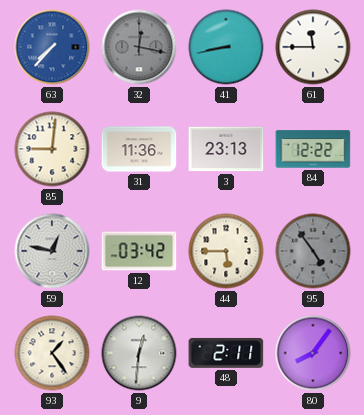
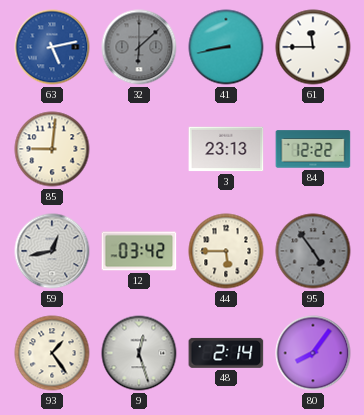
63: 7:37 -> 5:13
32: 12:17 -> 6:08
31: 11:36 -> none
59: 12:47 -> 12:43
9: 12:31 -> 12:27
48: 2:11 -> 2:14
